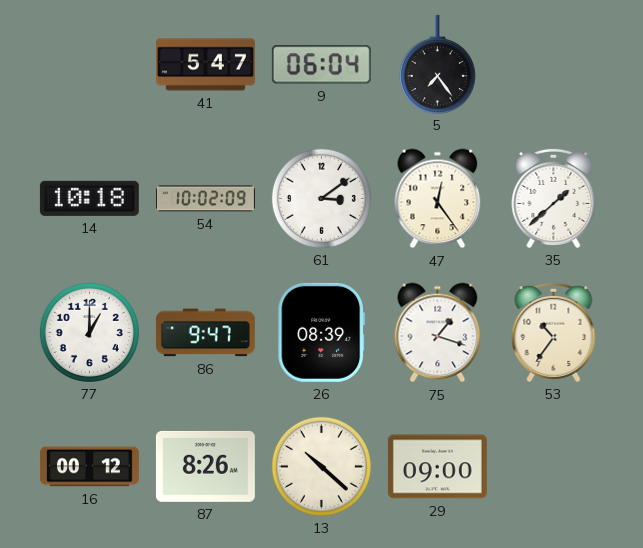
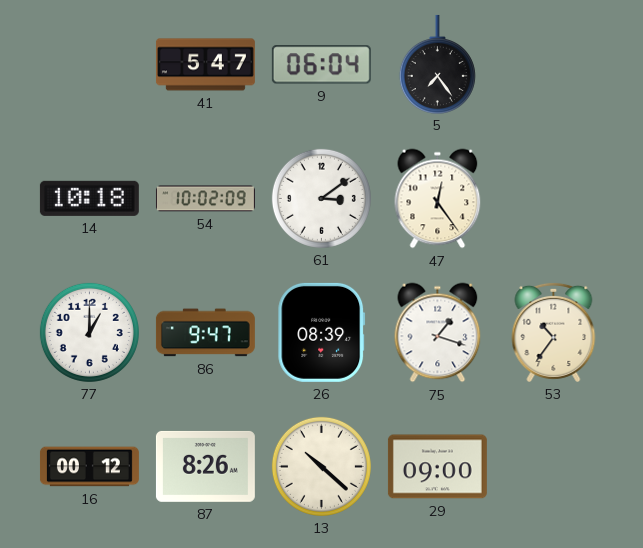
35: 1:38 -> none
